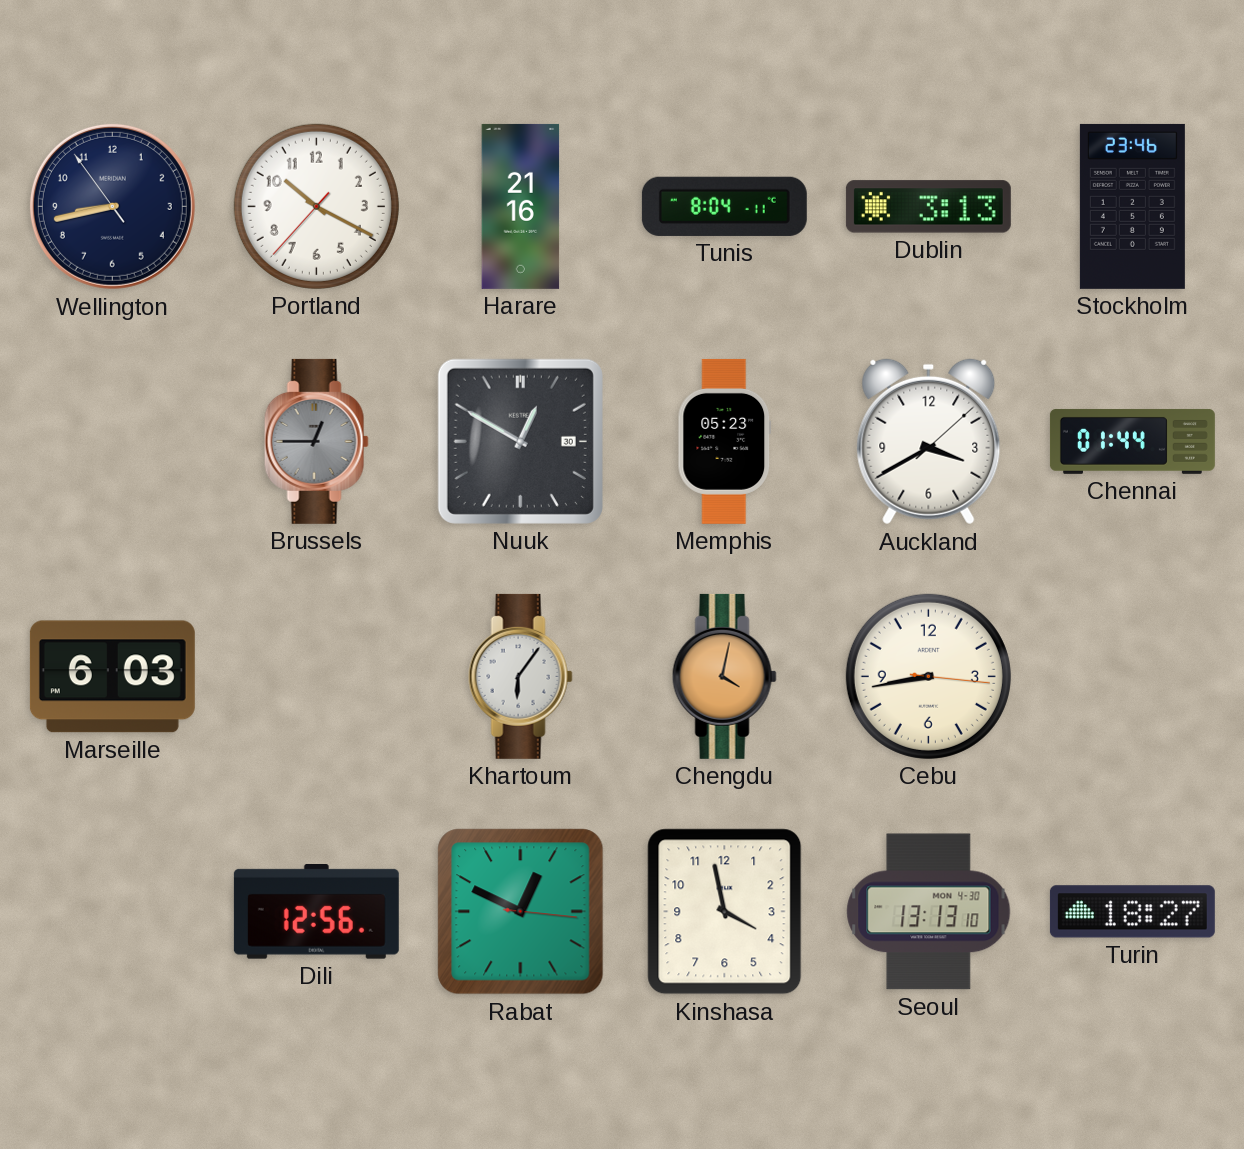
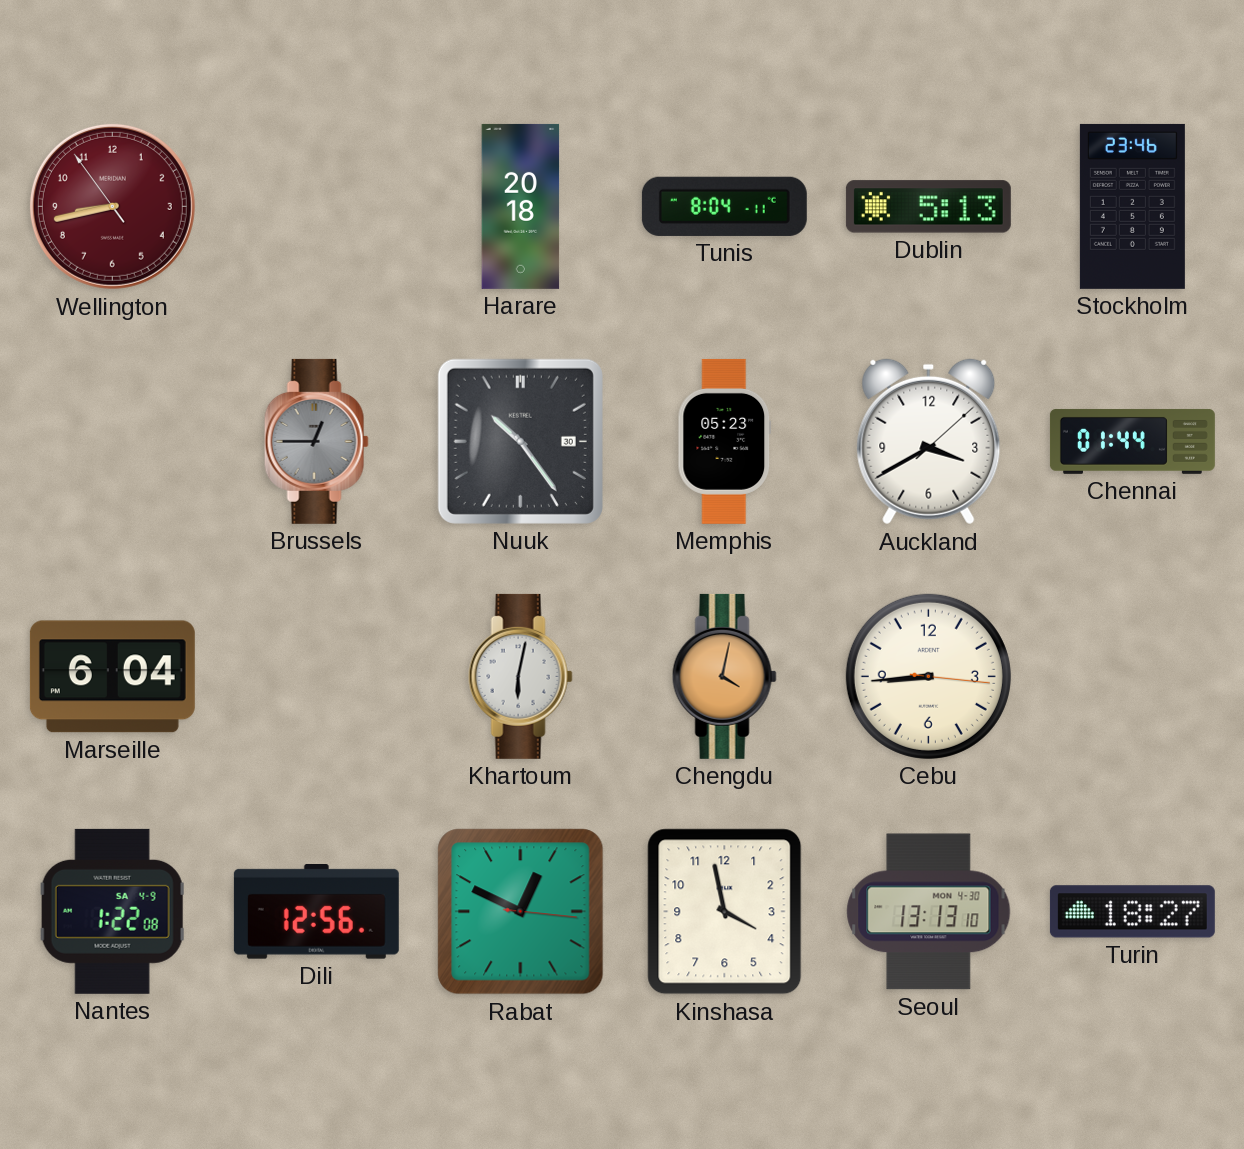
Wellington dial: navy -> burgundy
Portland: 10:19 -> none
Harare: 21:16 -> 20:18
Dublin: 3:13 -> 5:13
Nuuk: 12:50 -> 10:24
Marseille: 6:03 -> 6:04
Khartoum: 6:06 -> 6:02
Cebu: 8:43 -> 8:44
Nantes: none -> 1:22
